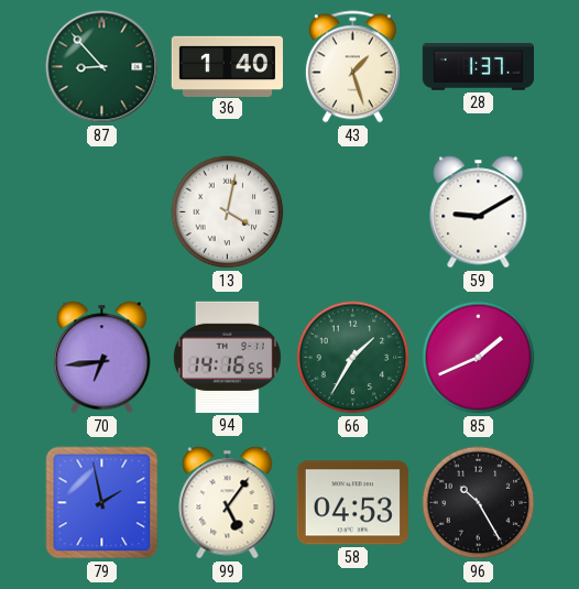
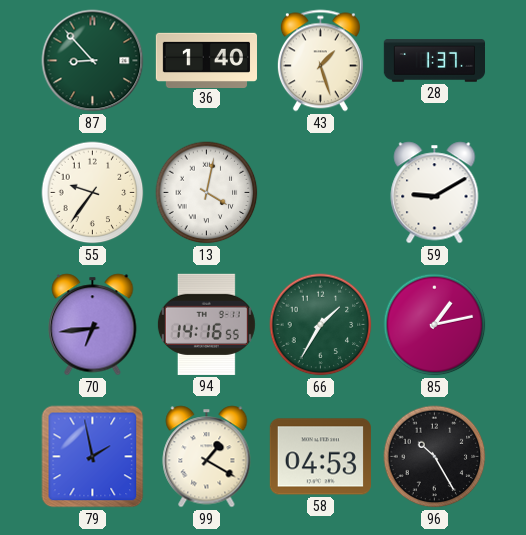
55: none -> 9:36
85: 1:41 -> 1:13
99: 5:06 -> 1:20
